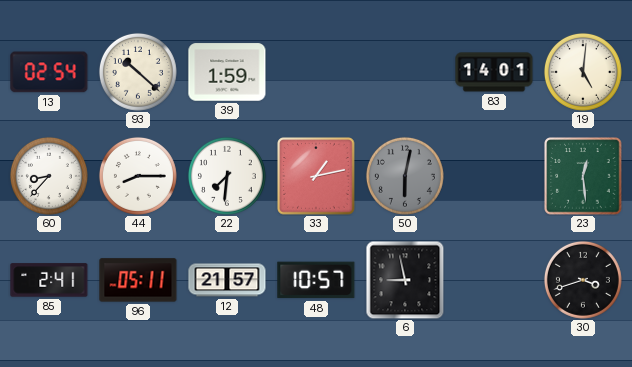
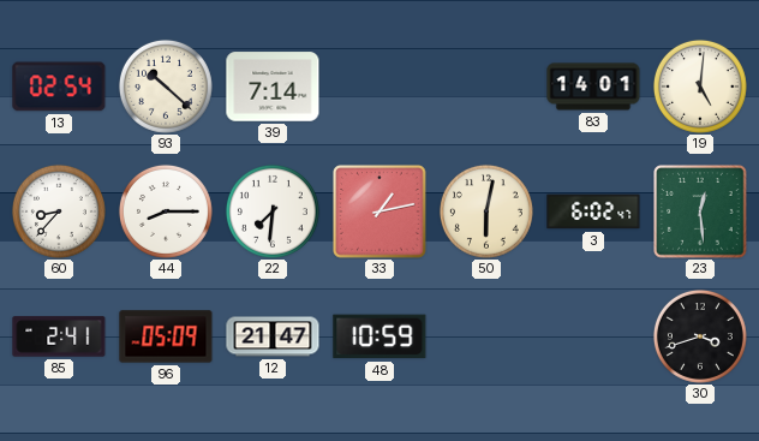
39: 1:59 -> 7:14
50 dial: grey -> cream
3: none -> 6:02
96: 05:11 -> 05:09
12: 21:57 -> 21:47
48: 10:57 -> 10:59
6: 8:58 -> none
